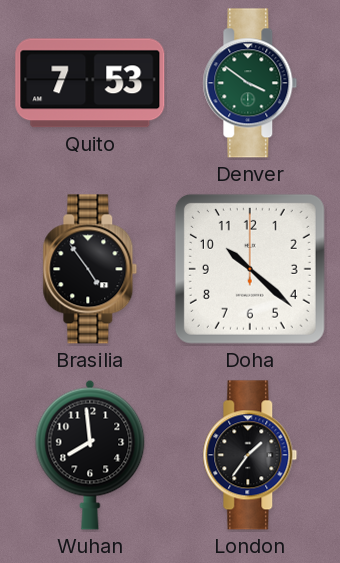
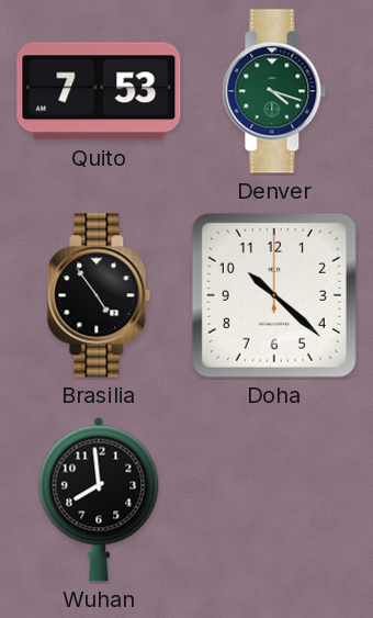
Denver: 3:51 -> 4:18
London: 1:36 -> none
